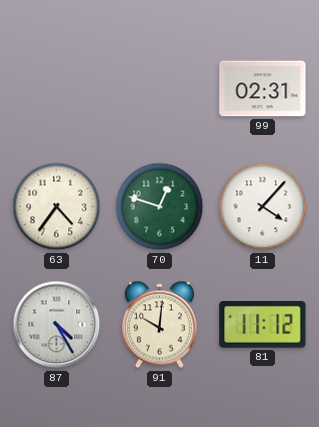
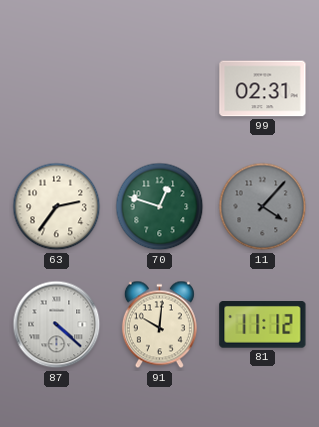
63: 4:36 -> 2:36
11 dial: white -> grey
87: 4:25 -> 4:22
